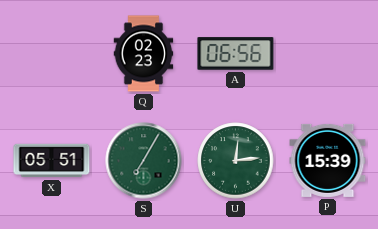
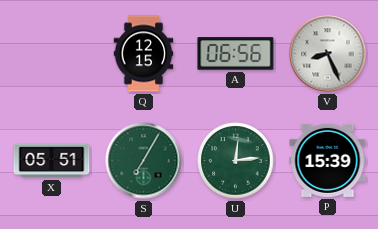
Q: 02:23 -> 12:15
V: none -> 8:26
